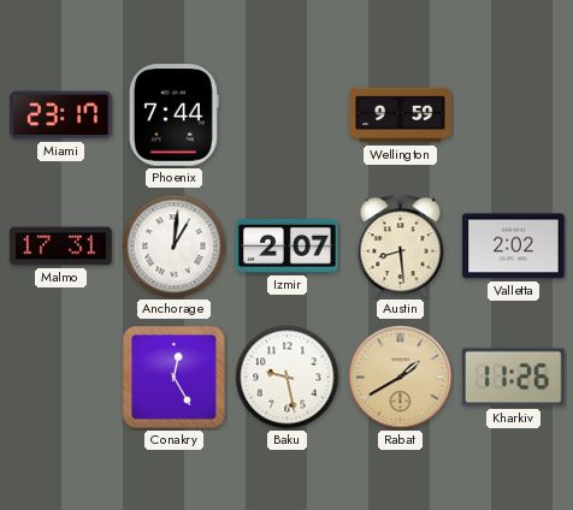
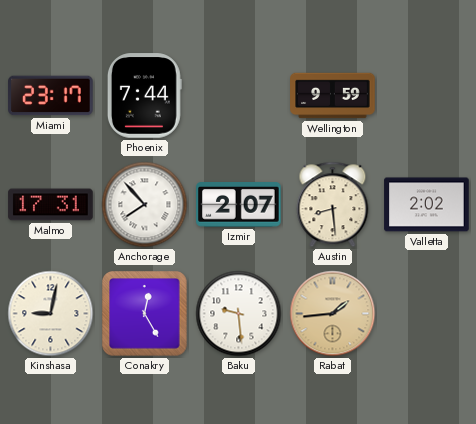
Anchorage: 1:01 -> 7:53
Kinshasa: none -> 9:02
Baku: 9:28 -> 9:29
Rabat: 1:40 -> 1:44
Kharkiv: 11:26 -> none
